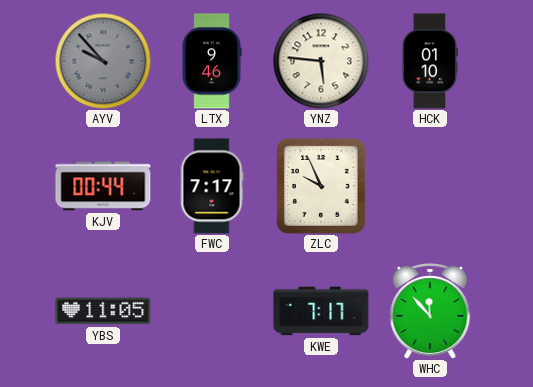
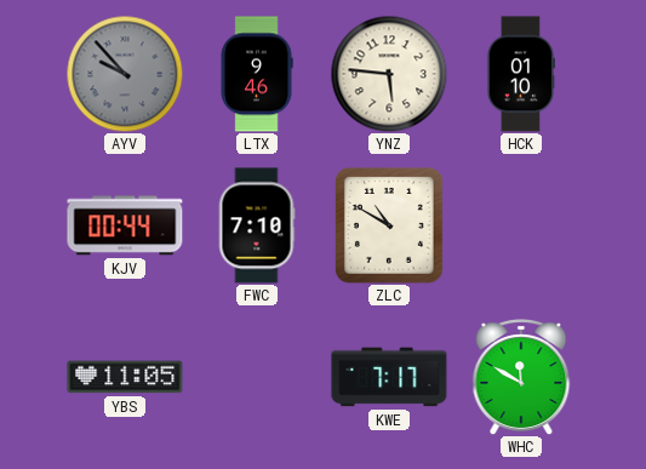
FWC: 7:17 -> 7:10
ZLC: 9:56 -> 10:50
WHC: 11:53 -> 11:50
